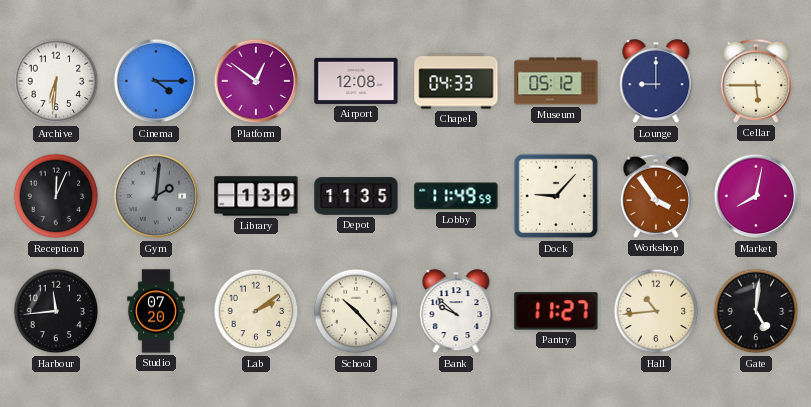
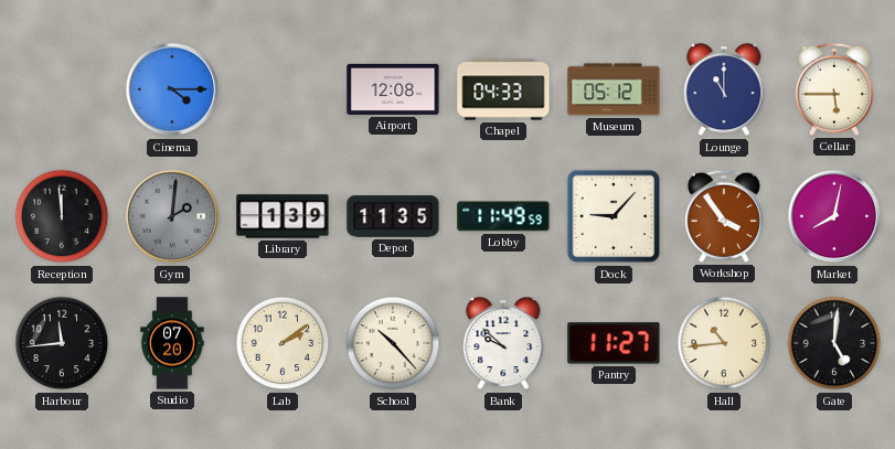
Archive: 6:31 -> none
Platform: 12:51 -> none
Lounge: 9:00 -> 11:00
Reception: 12:04 -> 11:59
